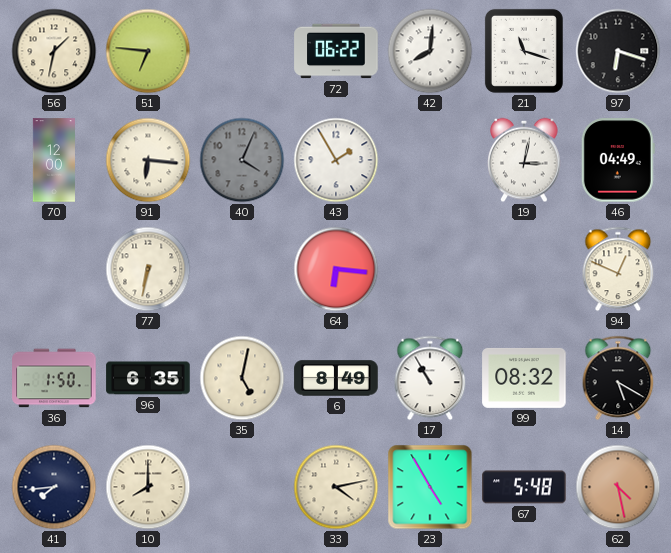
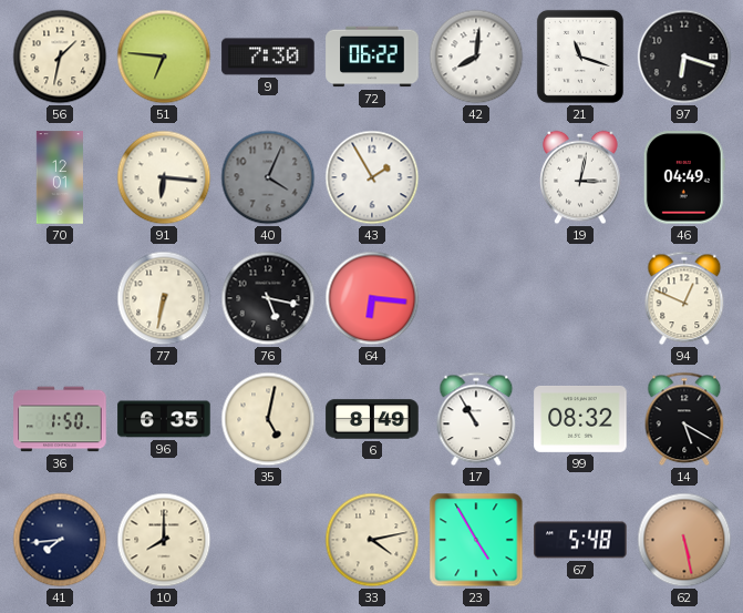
9: none -> 7:30
70: 12:00 -> 12:01
76: none -> 5:17
62: 4:28 -> 5:28
